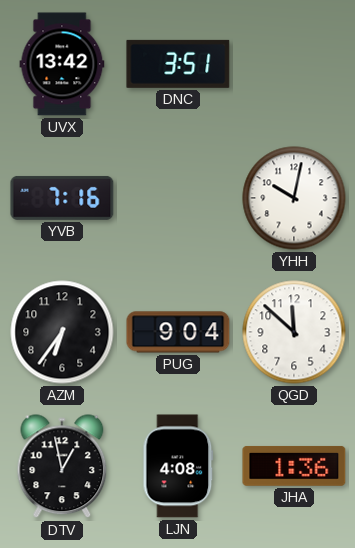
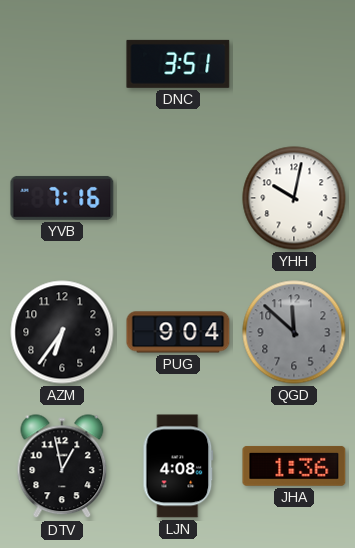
UVX: 13:42 -> none
QGD dial: white -> grey
